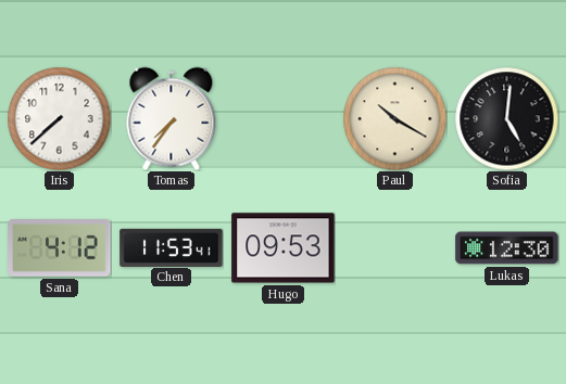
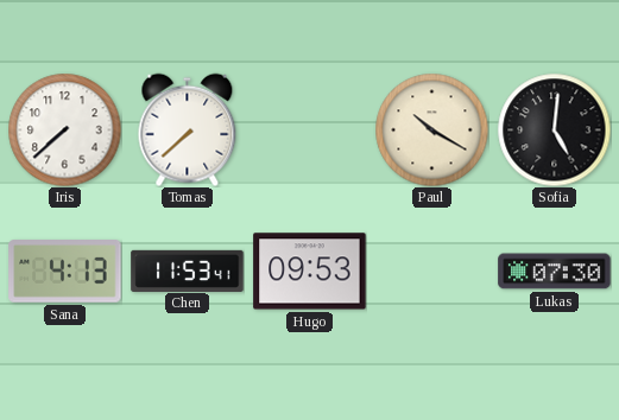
Tomas: 7:36 -> 7:38
Sana: 4:12 -> 4:13
Lukas: 12:30 -> 07:30
